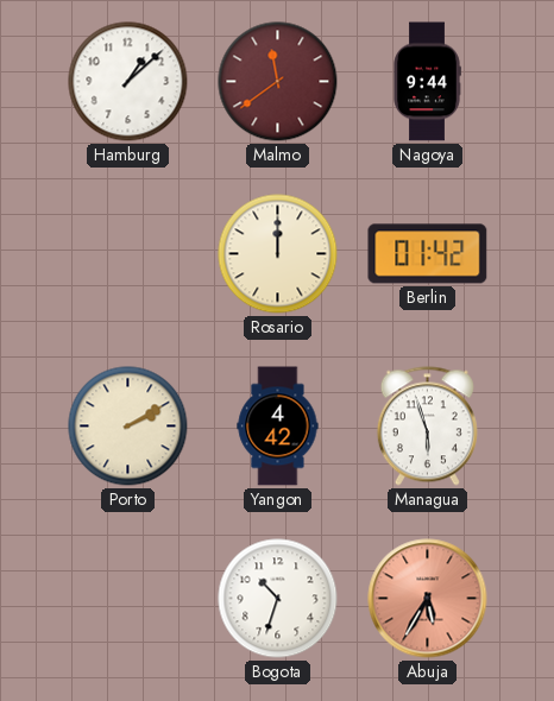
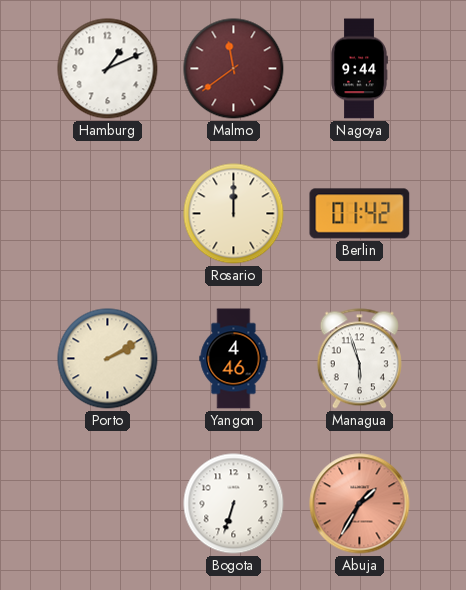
Hamburg: 1:08 -> 1:11
Yangon: 4:42 -> 4:46
Bogota: 10:33 -> 6:33
Abuja: 5:35 -> 1:35
